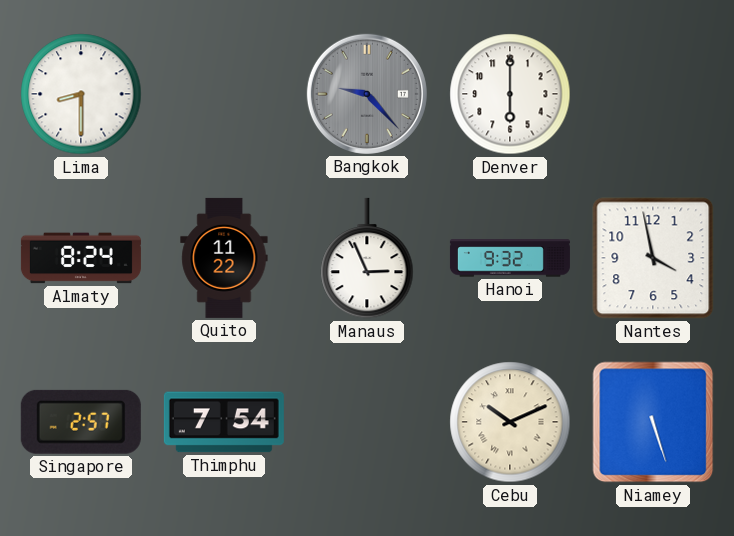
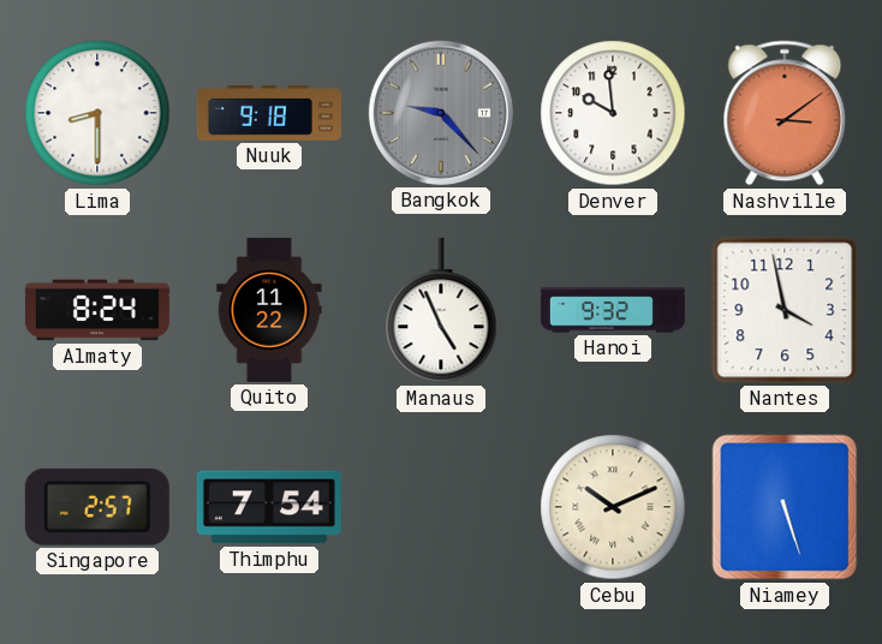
Nuuk: none -> 9:18
Denver: 6:00 -> 9:59
Nashville: none -> 3:09
Manaus: 2:56 -> 4:56
